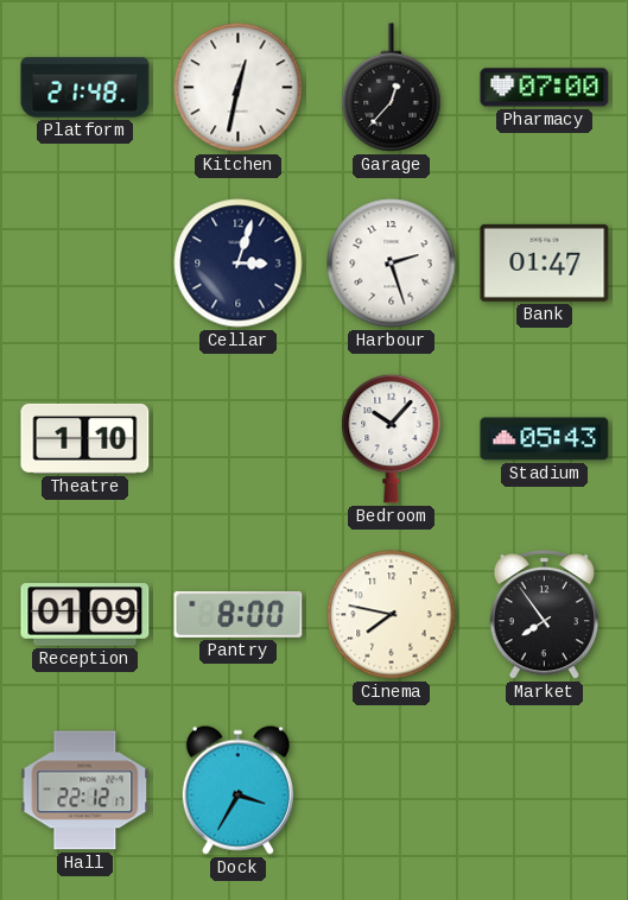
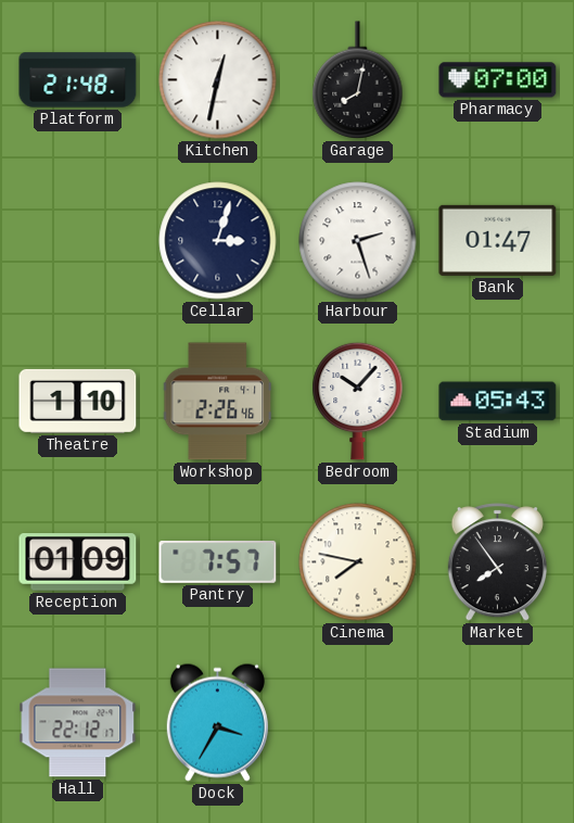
Garage: 12:37 -> 8:02
Workshop: none -> 2:26
Pantry: 8:00 -> 7:57
